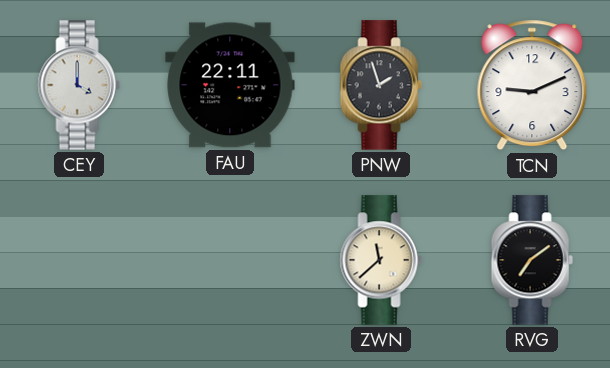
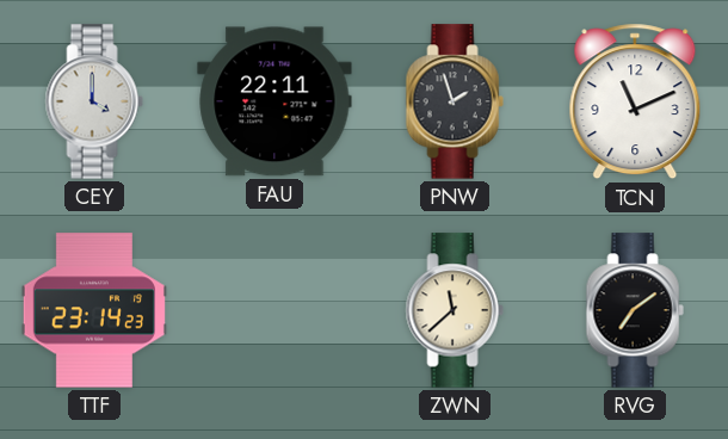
TCN: 9:11 -> 11:11
TTF: none -> 23:14
